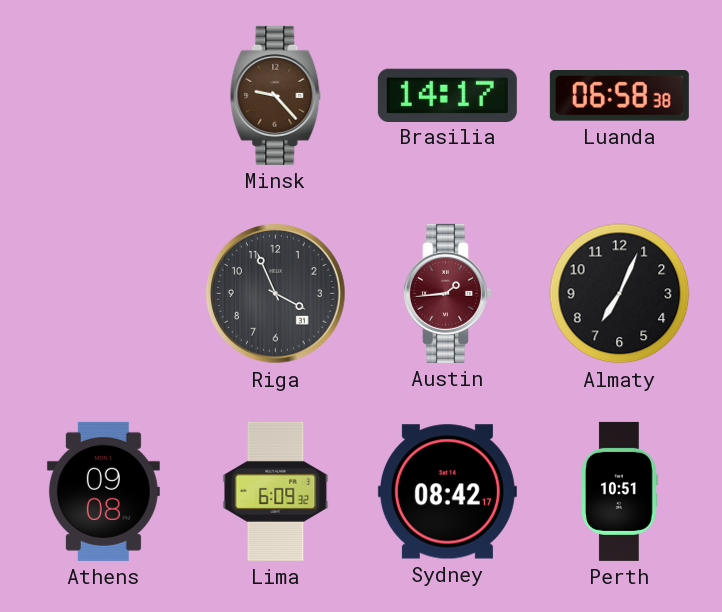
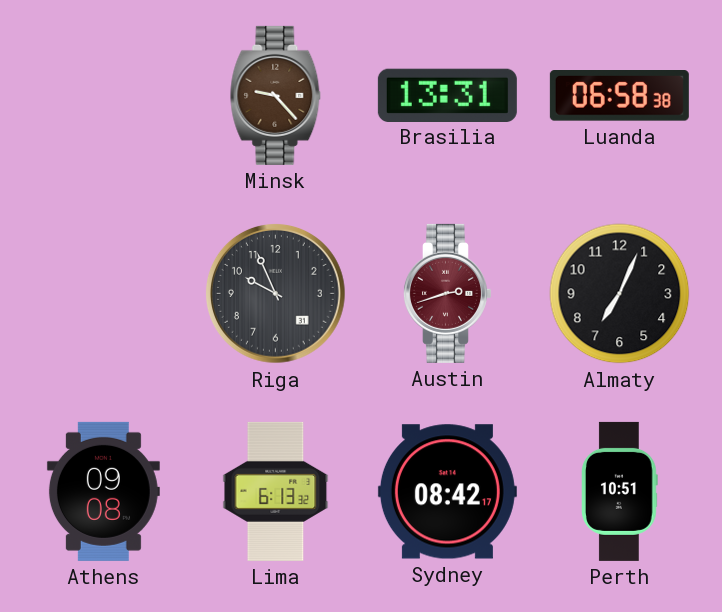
Brasilia: 14:17 -> 13:31
Riga: 3:56 -> 9:56
Austin: 1:44 -> 2:42
Lima: 6:09 -> 6:13
